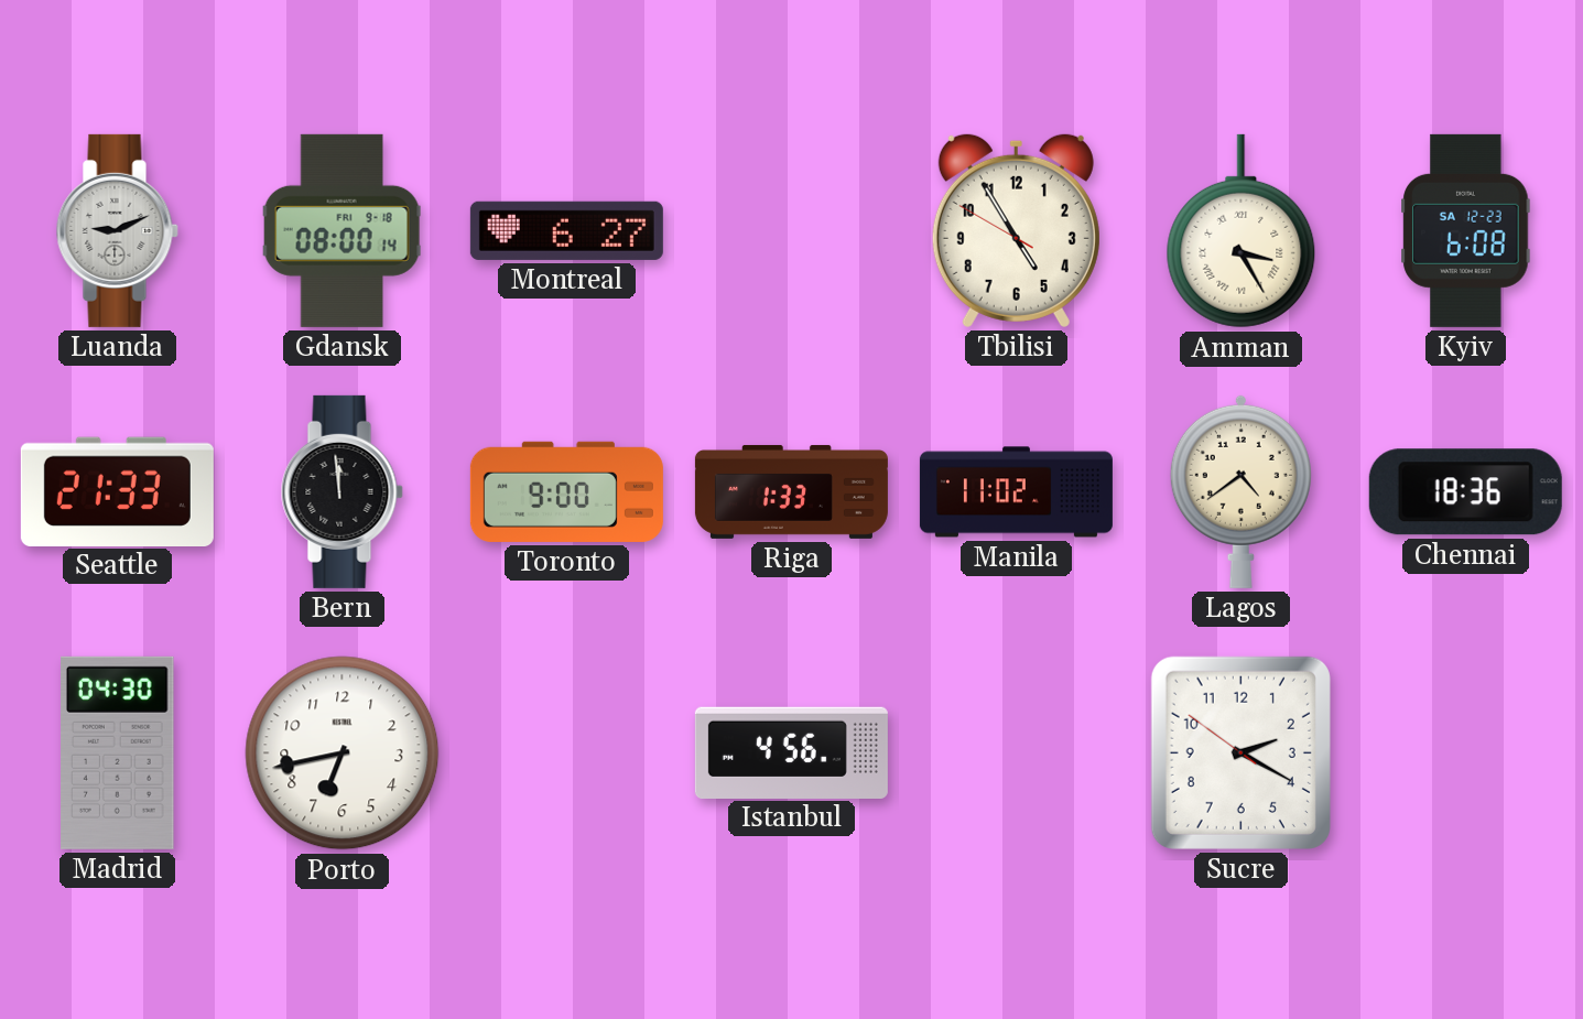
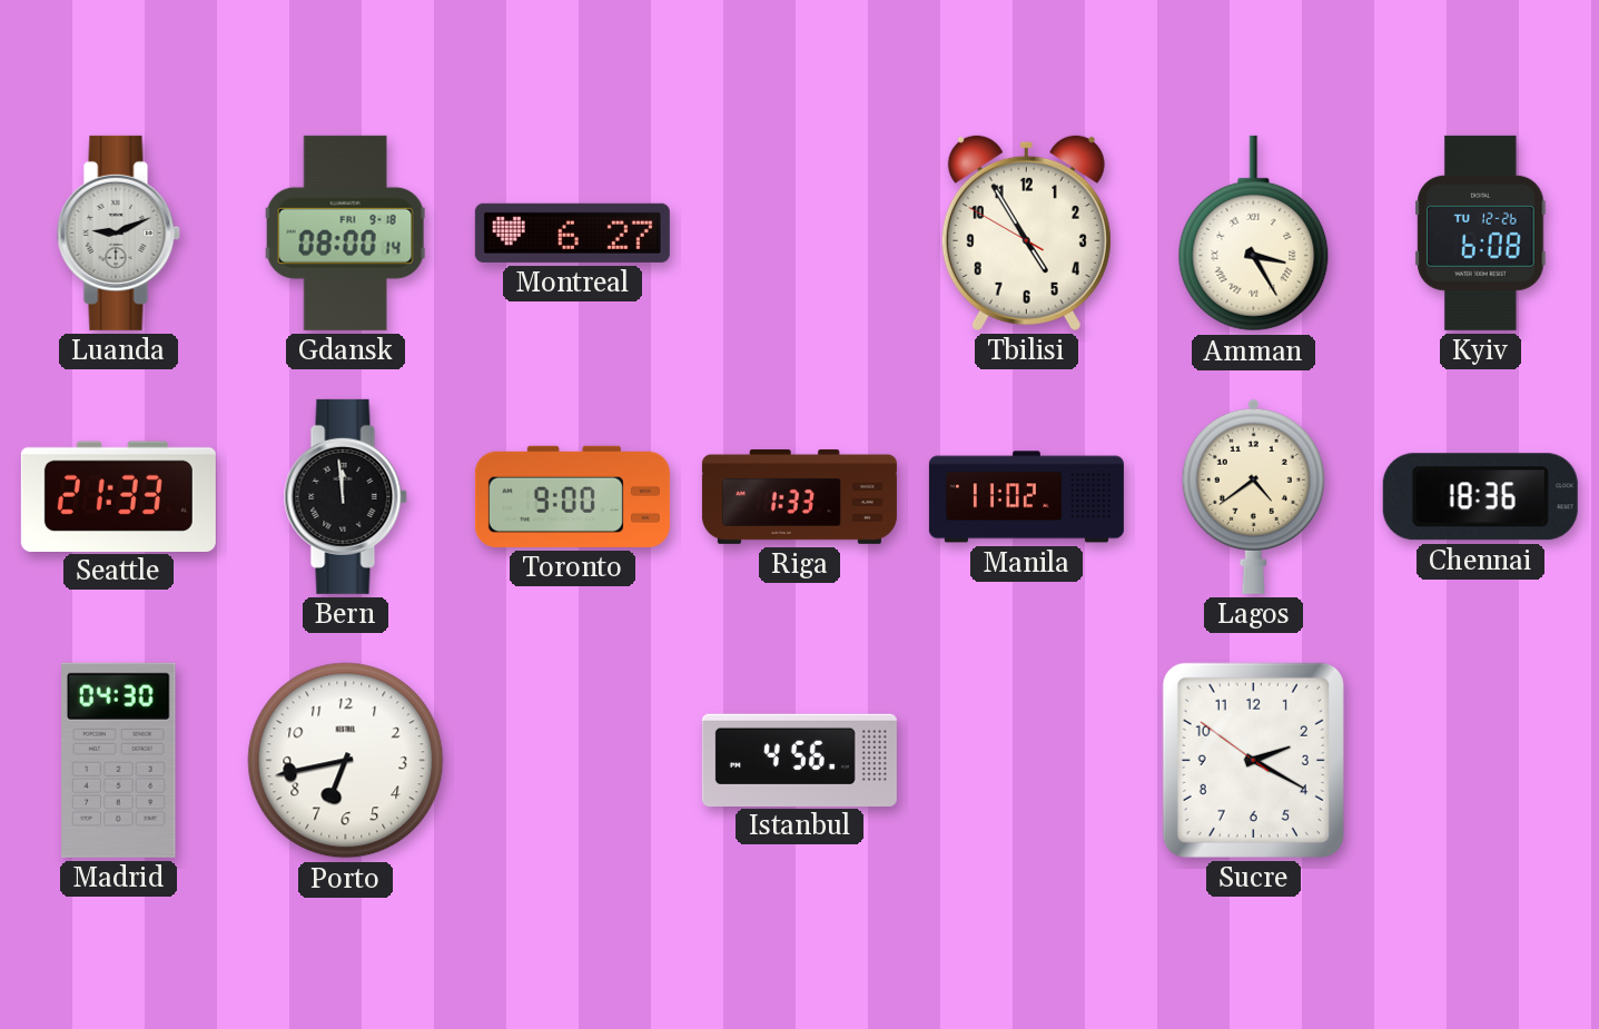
Kyiv date: SA 12-23 -> TU 12-26
